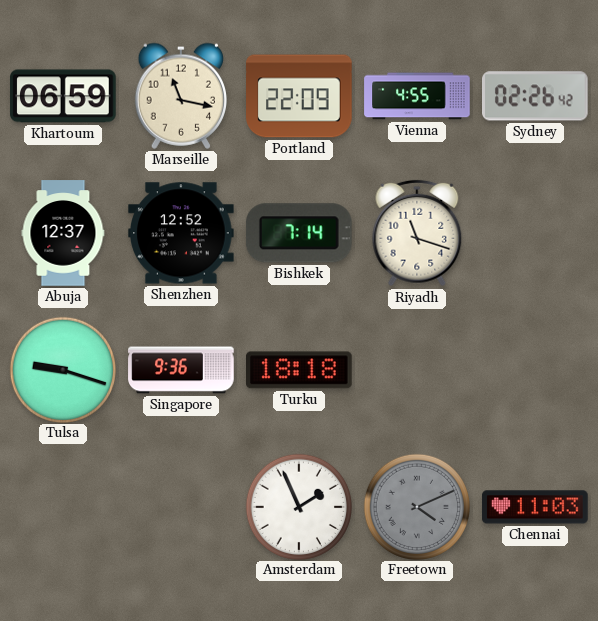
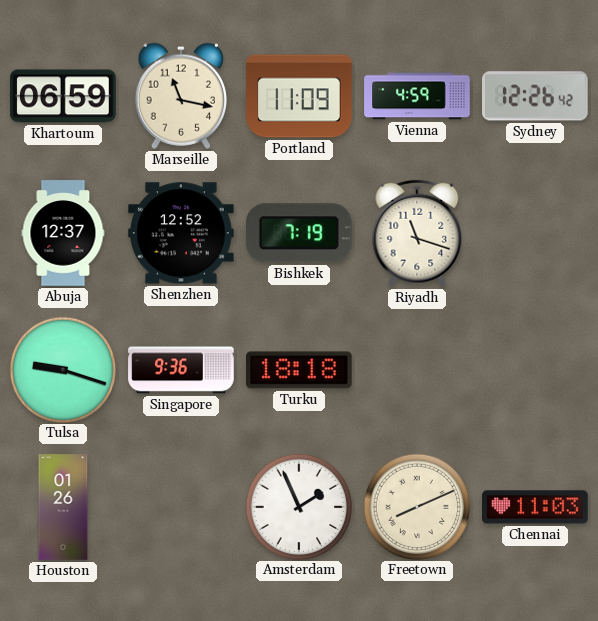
Portland: 22:09 -> 11:09
Vienna: 4:55 -> 4:59
Sydney: 02:26 -> 12:26
Bishkek: 7:14 -> 7:19
Houston: none -> 01:26
Freetown: 4:11 -> 8:11
Freetown dial: grey -> cream
